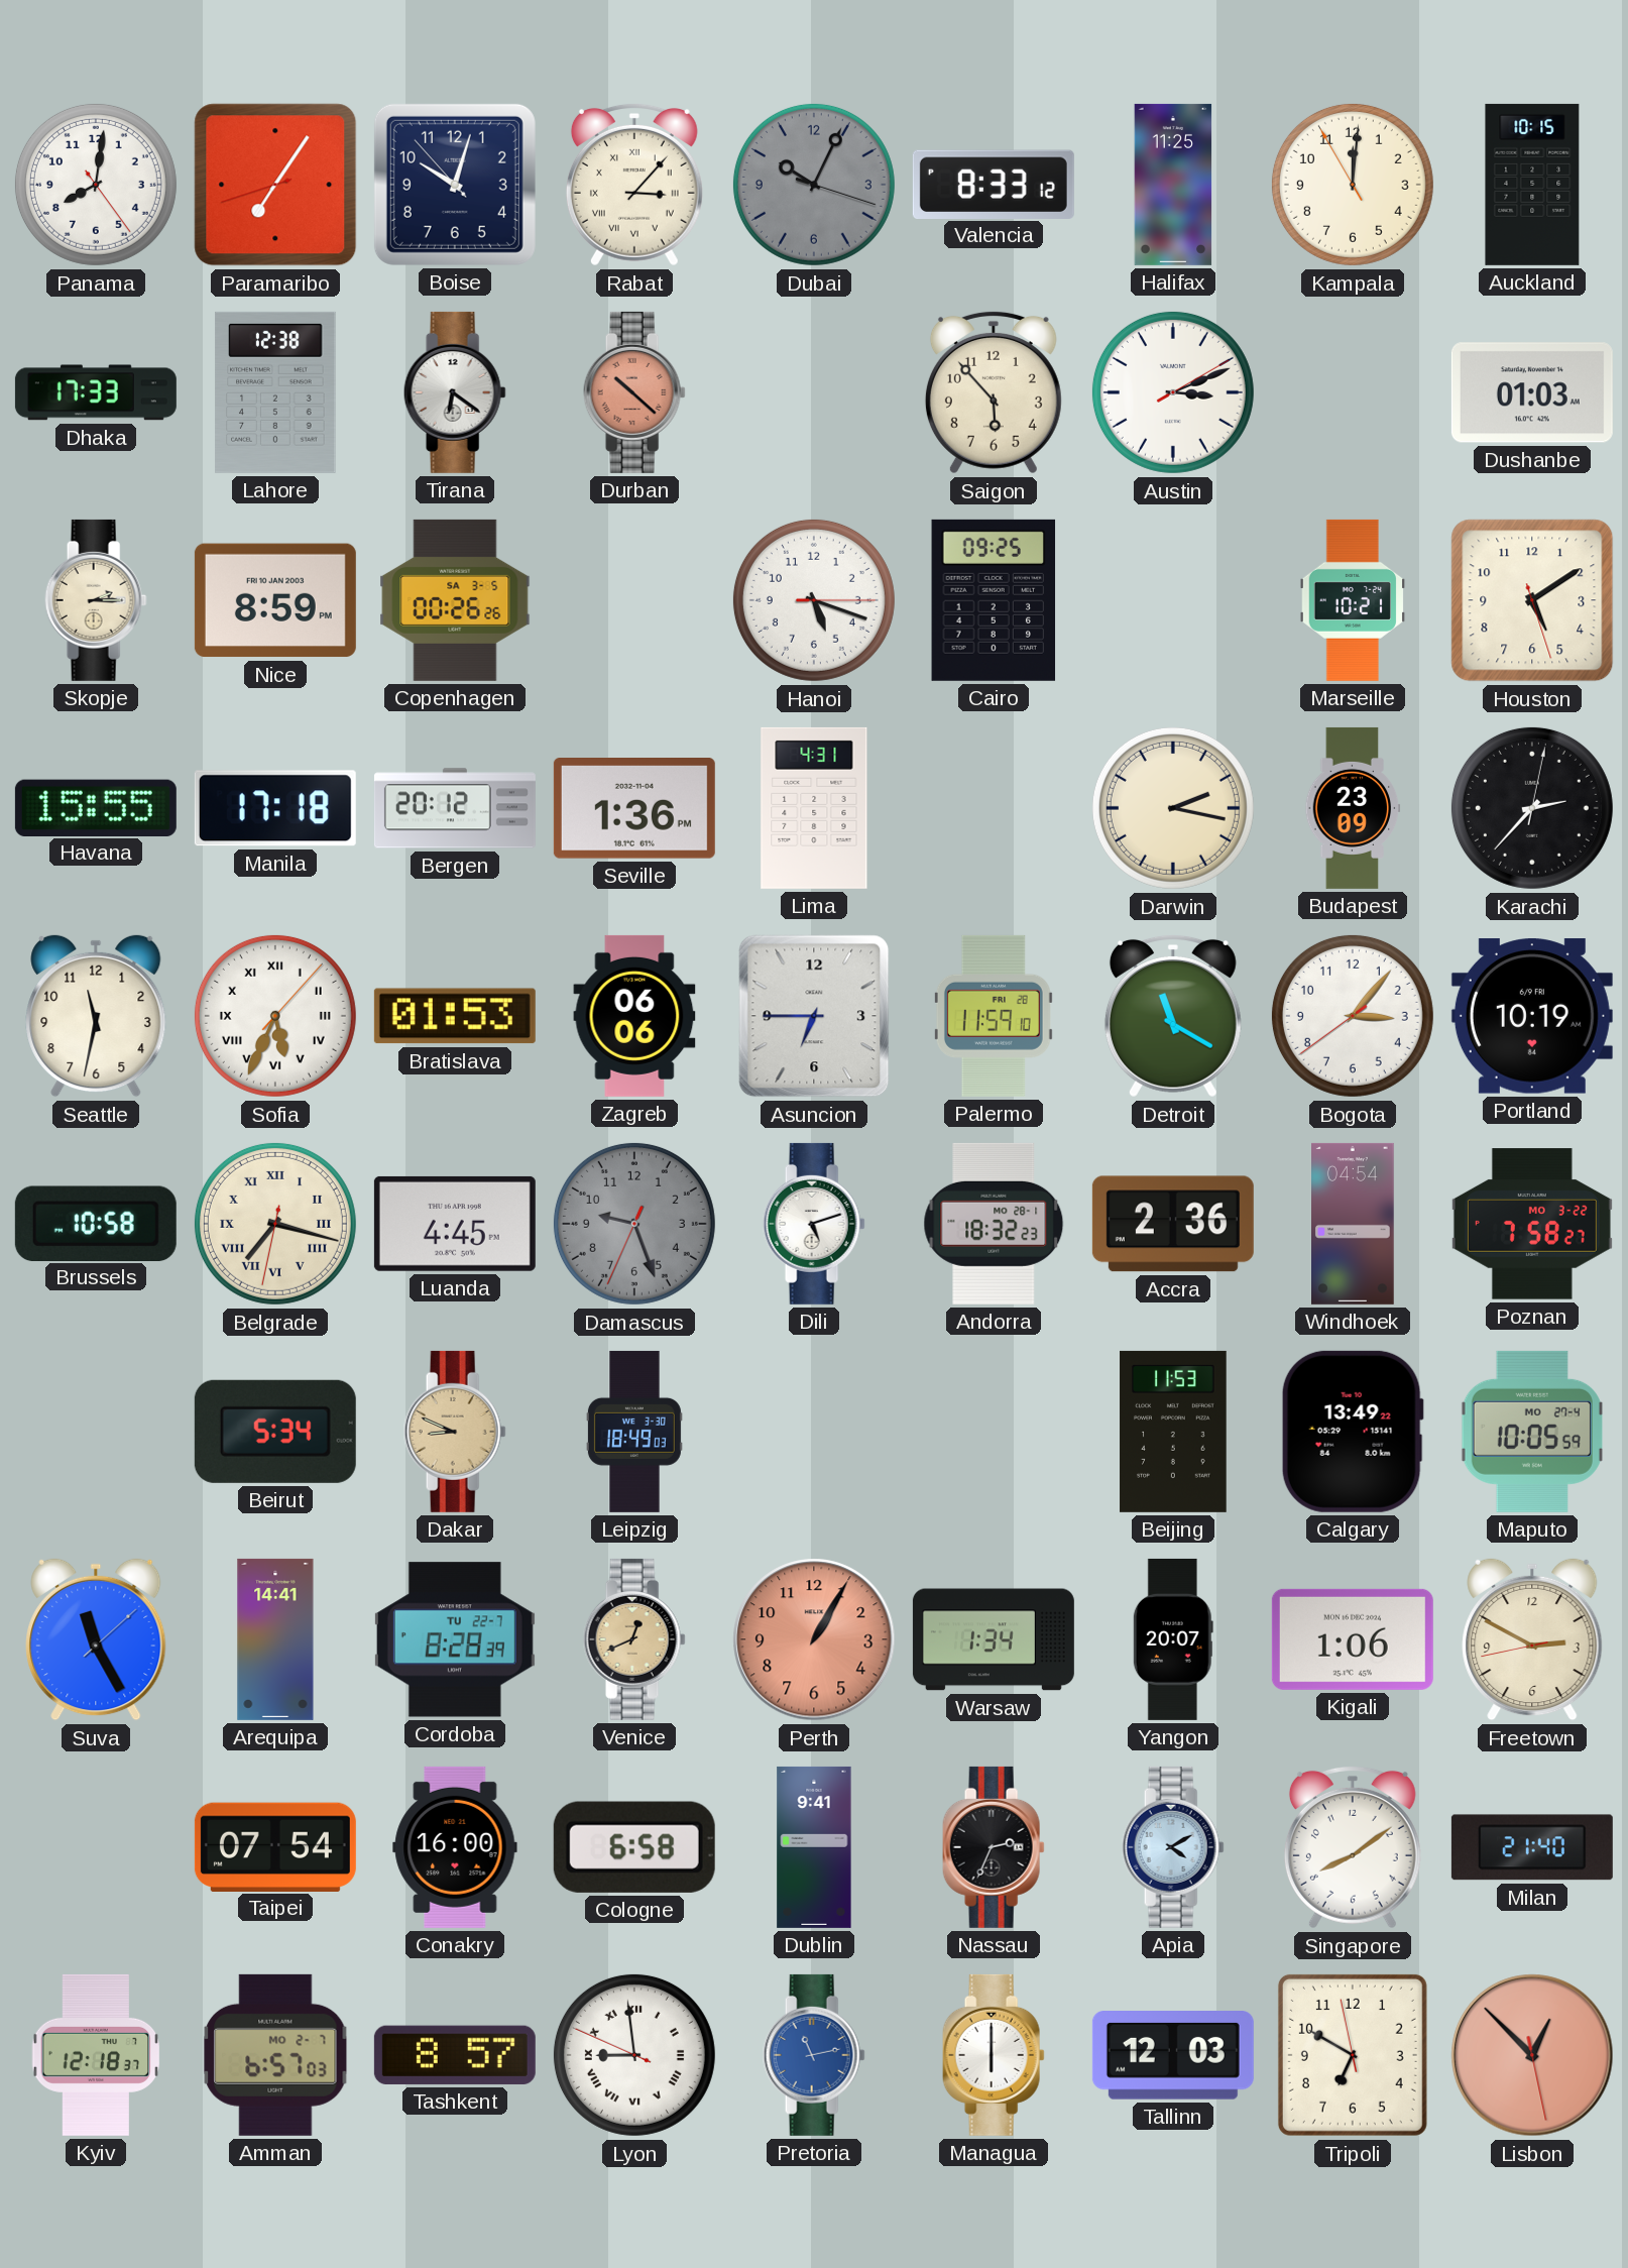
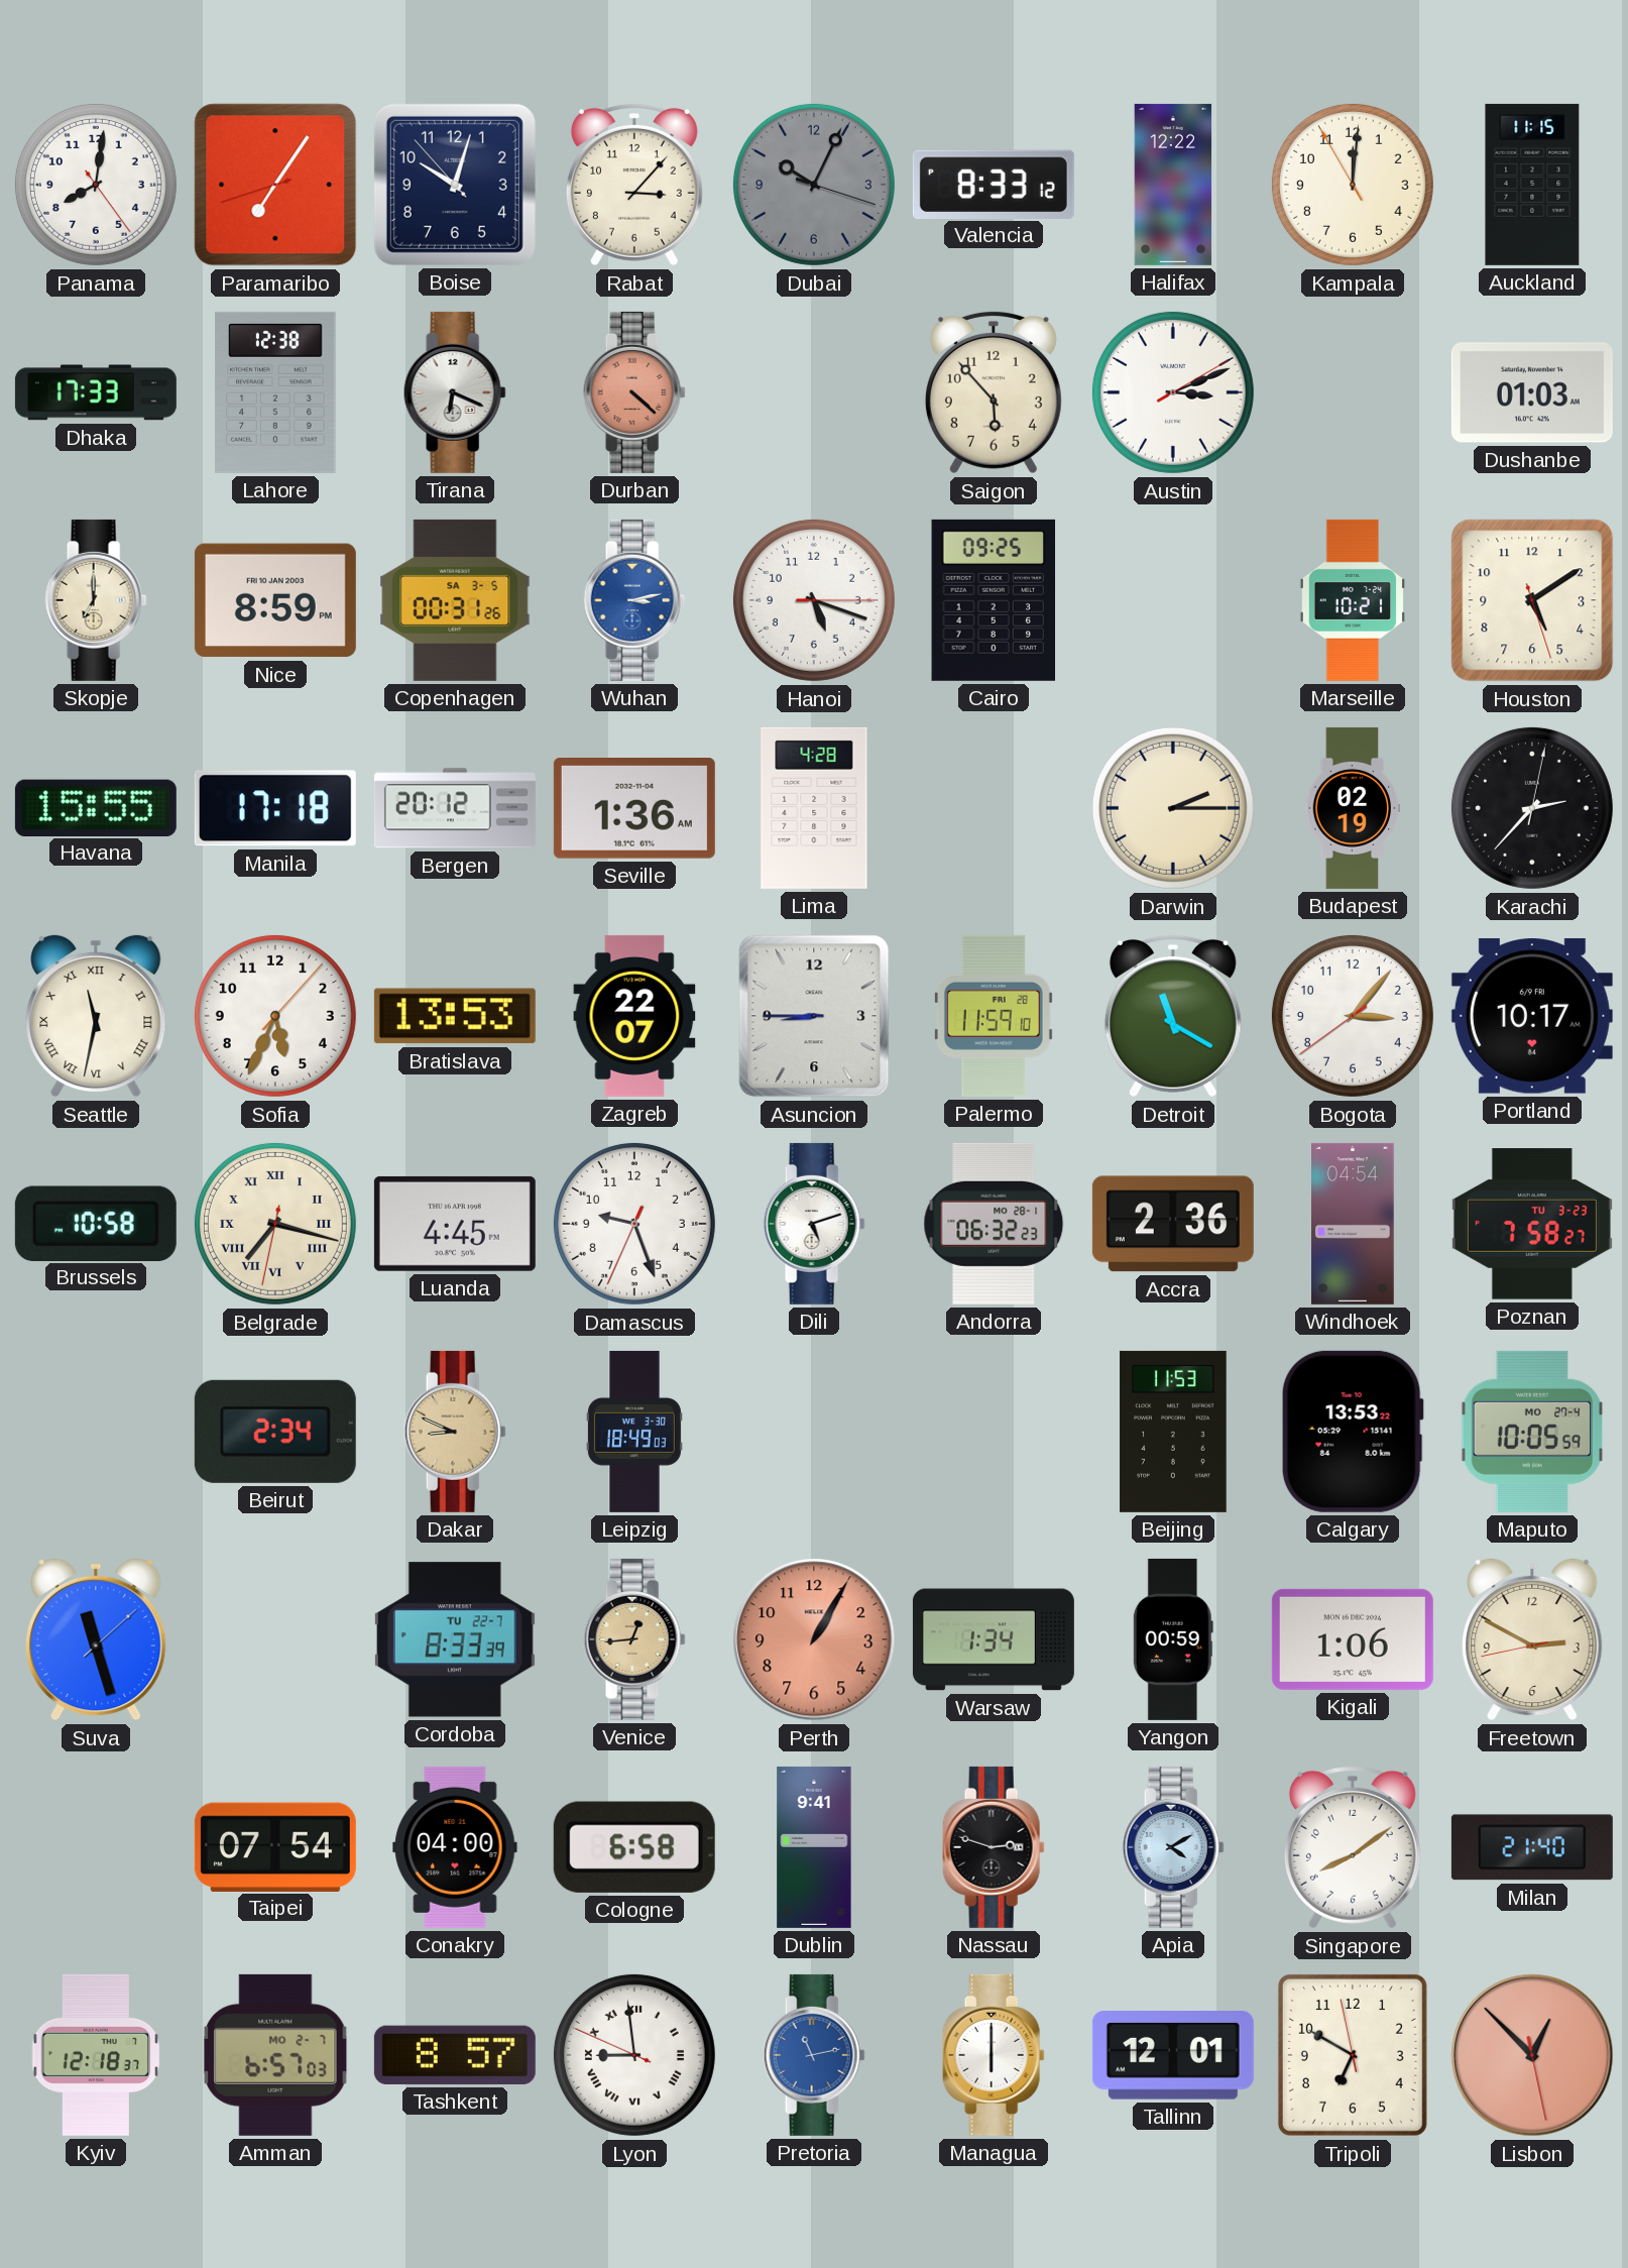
Rabat numerals: Roman -> Arabic
Halifax: 11:25 -> 12:22
Auckland: 10:15 -> 11:15
Tirana: 6:21 -> 6:19
Durban: 10:22 -> 4:22
Skopje: 2:15 -> 7:00
Copenhagen: 00:26 -> 00:31
Wuhan: none -> 3:13
Seville: 1:36 PM -> 1:36 AM
Lima: 4:31 -> 4:28
Darwin: 2:17 -> 2:15
Budapest: 23:09 -> 02:19
Seattle numerals: Arabic -> Roman
Sofia numerals: Roman -> Arabic
Bratislava: 01:53 -> 13:53
Zagreb: 06:06 -> 22:07
Asuncion: 6:45 -> 8:45
Portland: 10:19 -> 10:17
Damascus dial: grey -> white
Andorra: 18:32 -> 06:32
Poznan date: MO 3-22 -> TU 3-23
Beirut: 5:34 -> 2:34
Calgary: 13:49 -> 13:53
Suva: 11:25 -> 11:27
Arequipa: 14:41 -> none
Cordoba: 8:28 -> 8:33
Venice: 12:41 -> 12:44
Yangon: 20:07 -> 00:59
Conakry: 16:00 -> 04:00
Nassau: 2:34 -> 2:48
Tallinn: 12:03 -> 12:01
